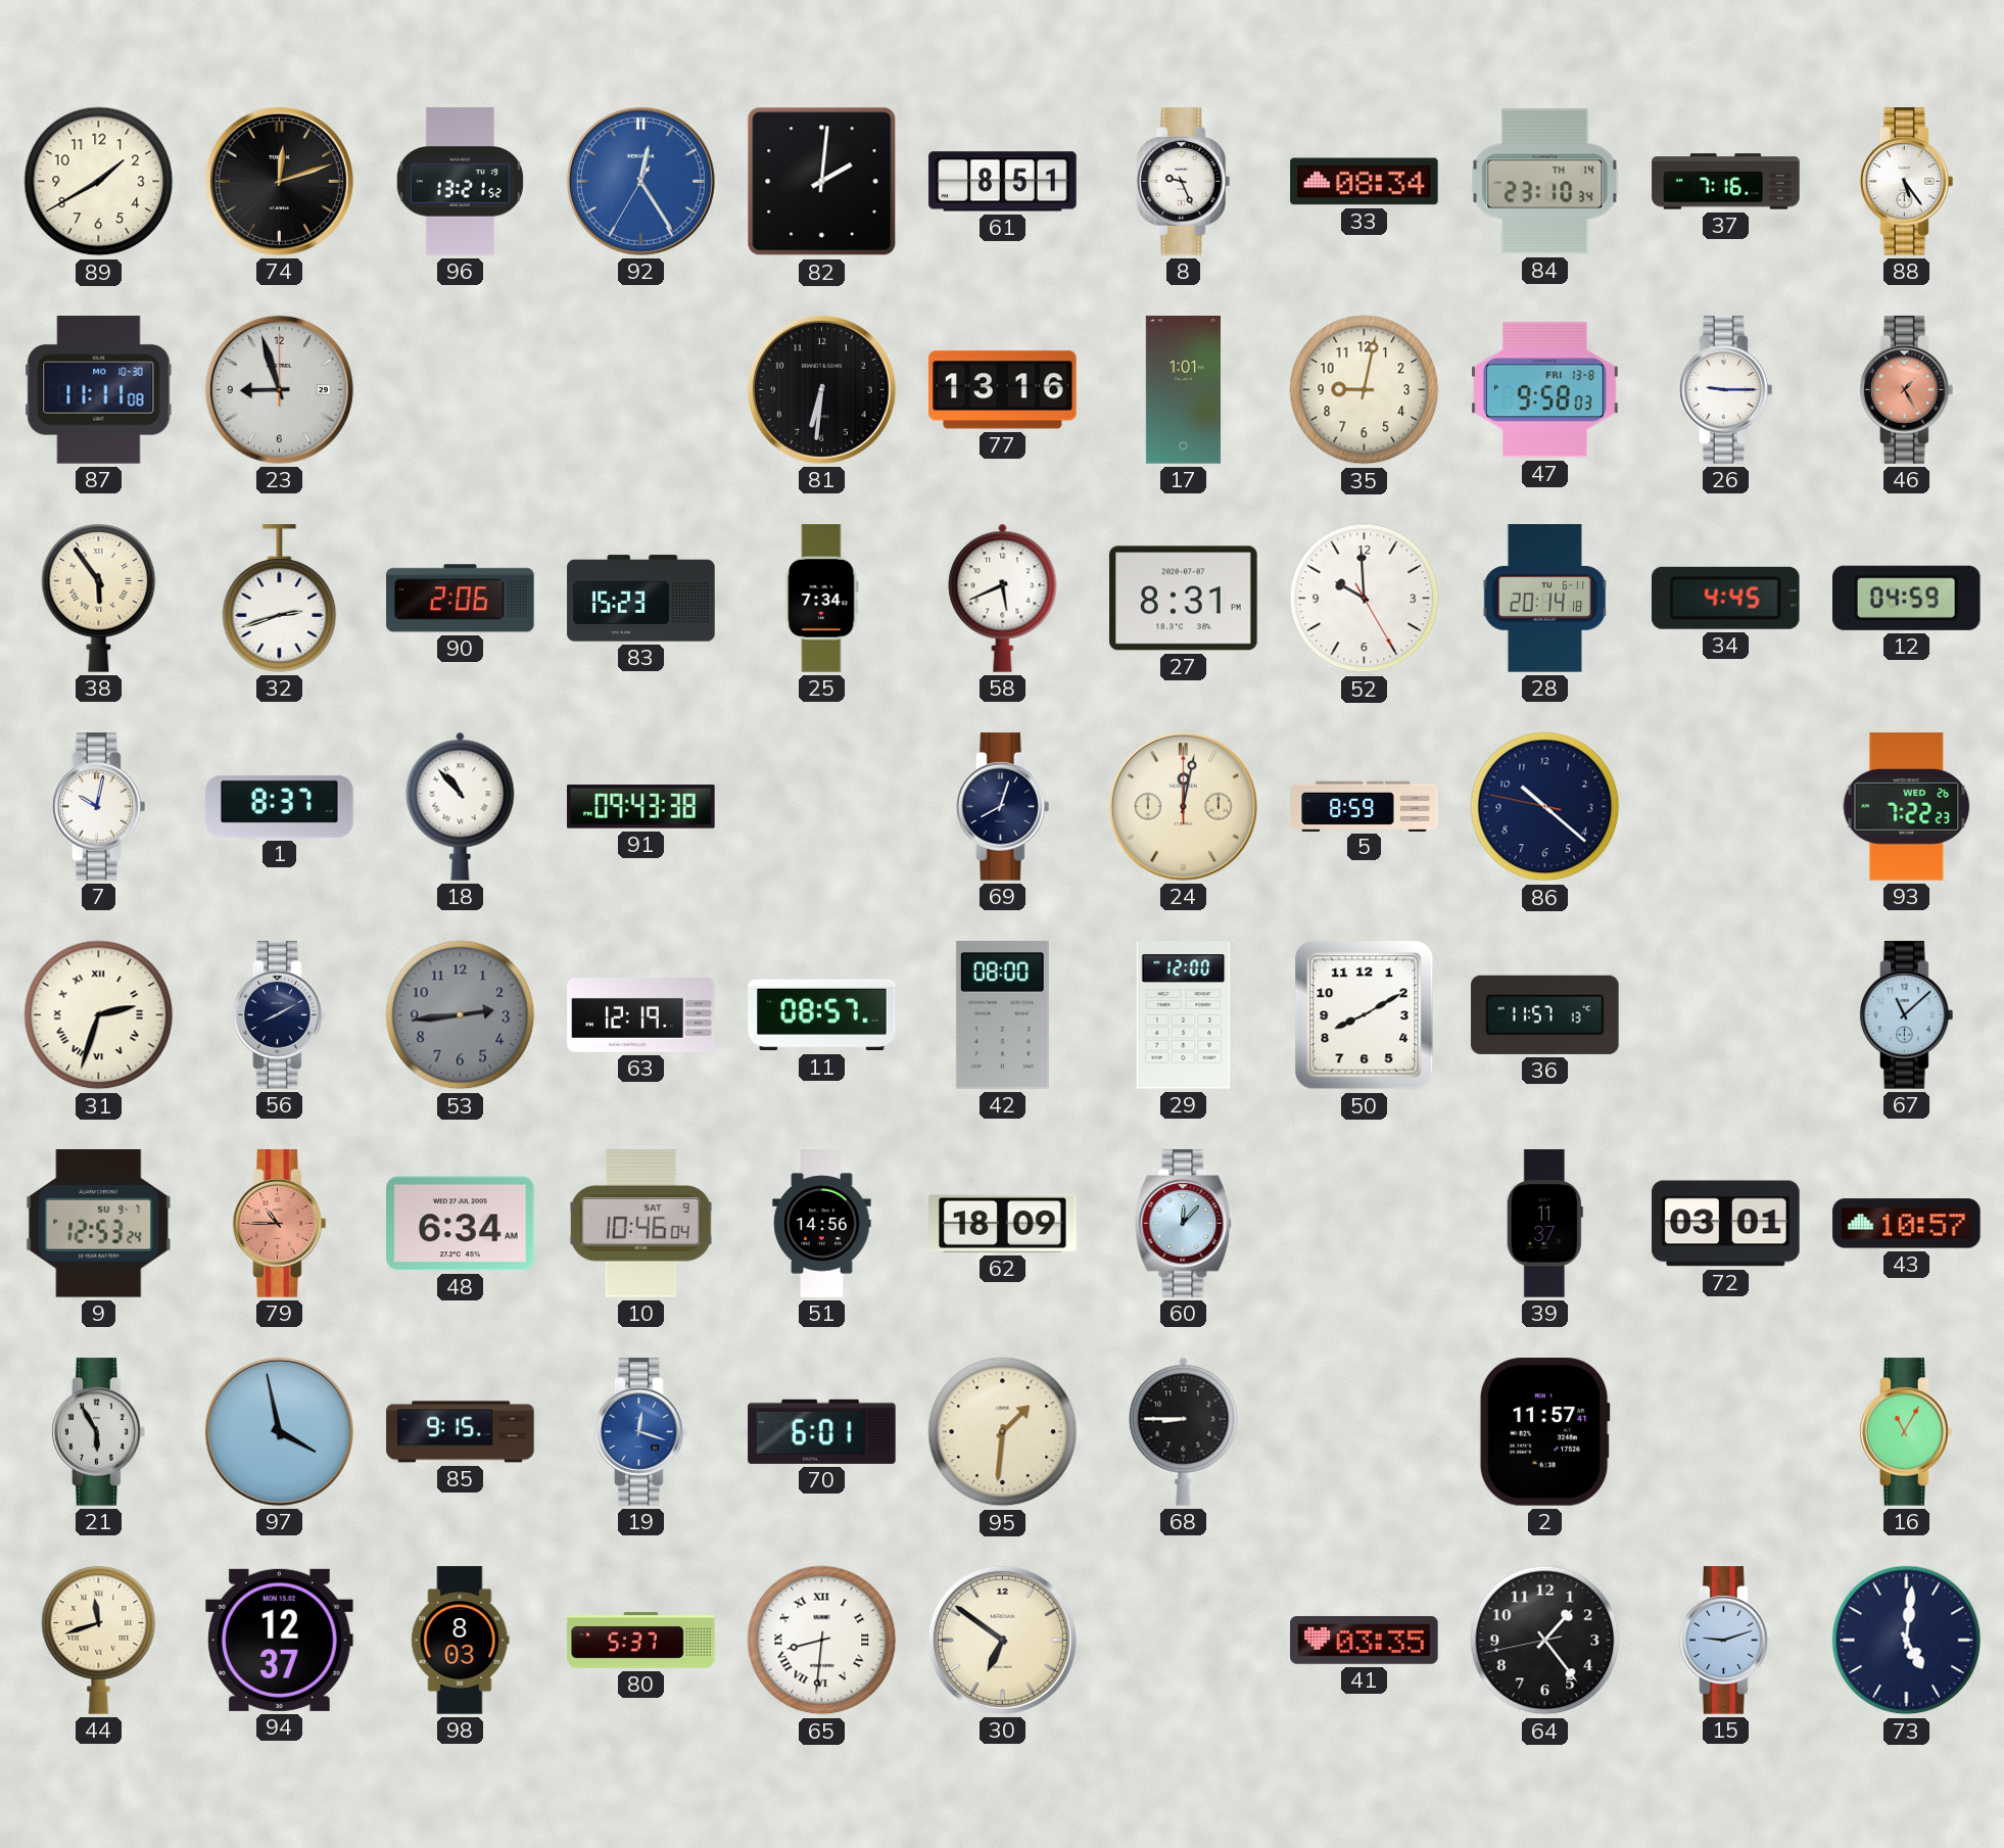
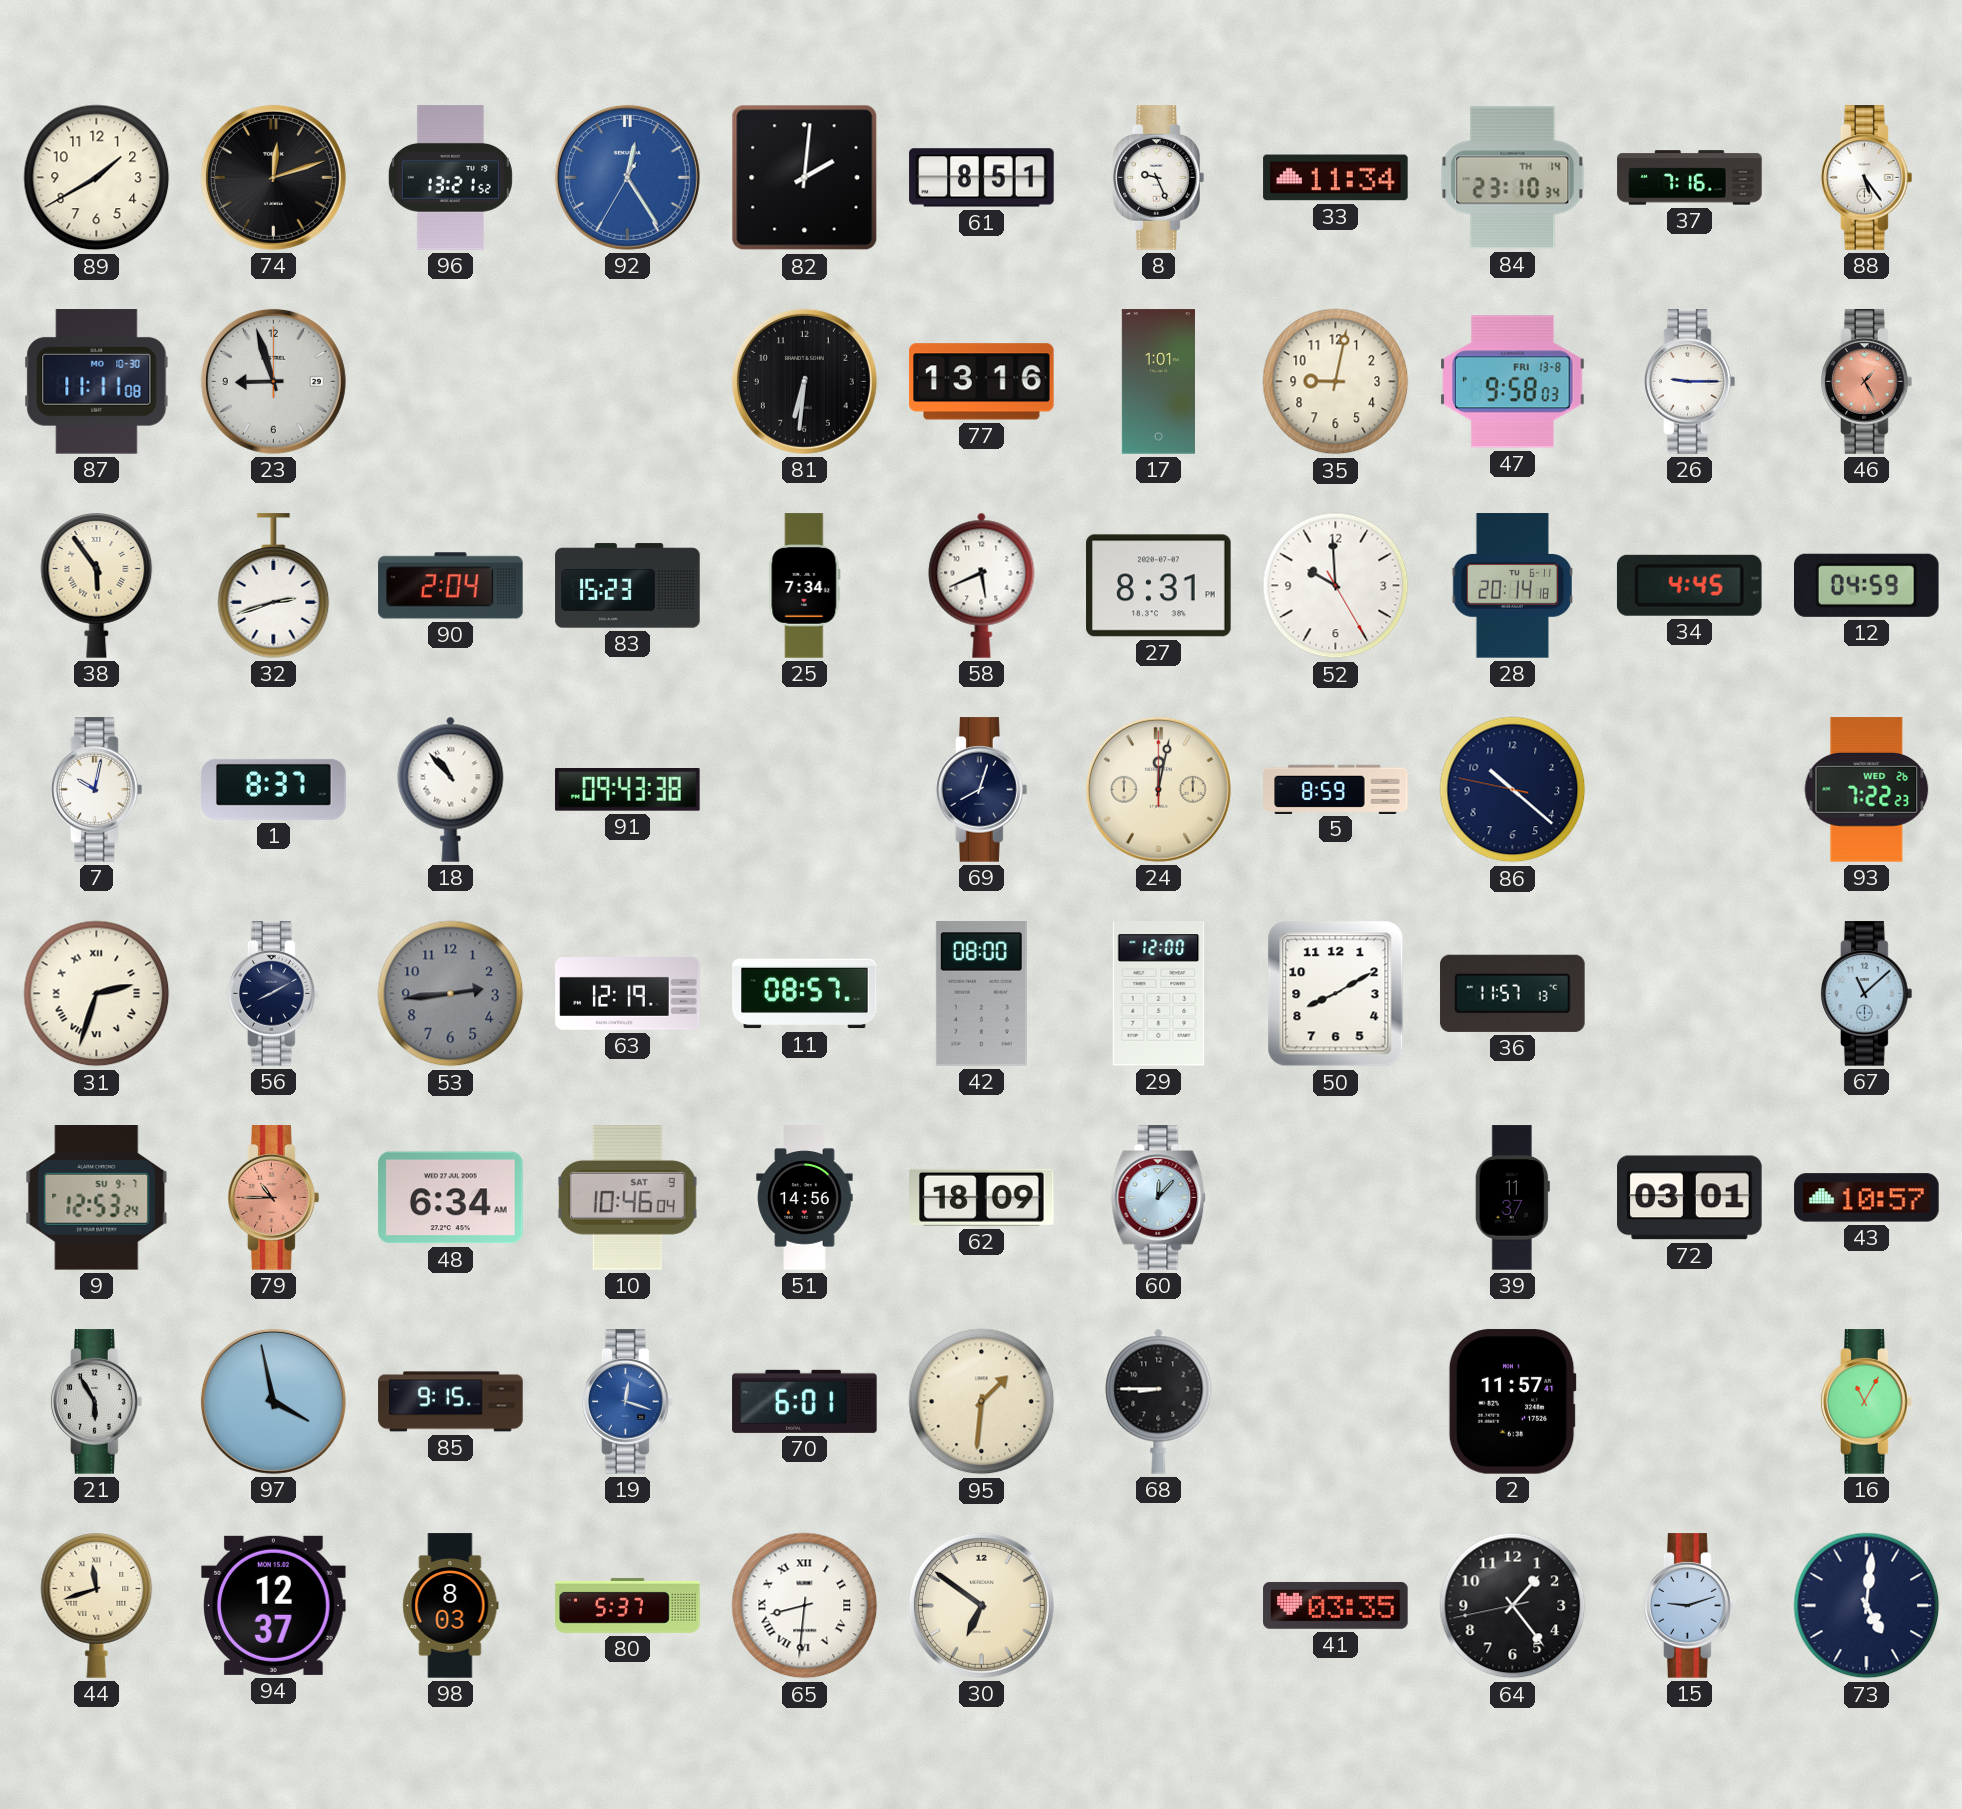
33: 08:34 -> 11:34
90: 2:06 -> 2:04
